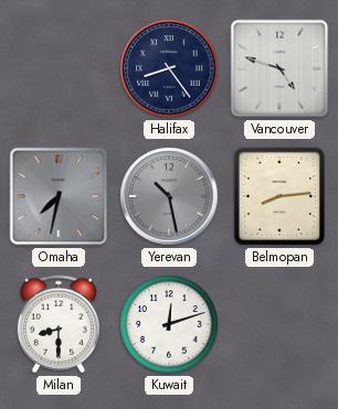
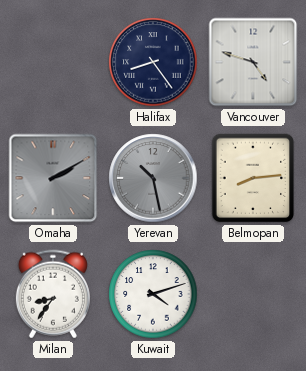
Omaha: 7:32 -> 2:10
Milan: 8:30 -> 8:36
Kuwait: 12:12 -> 4:12
